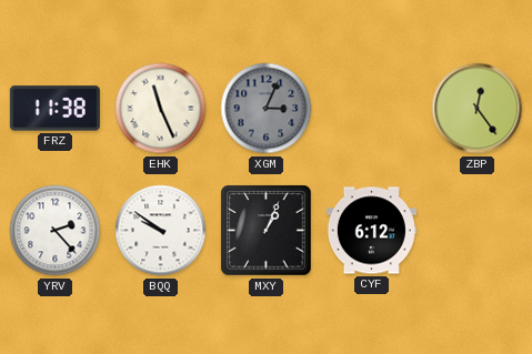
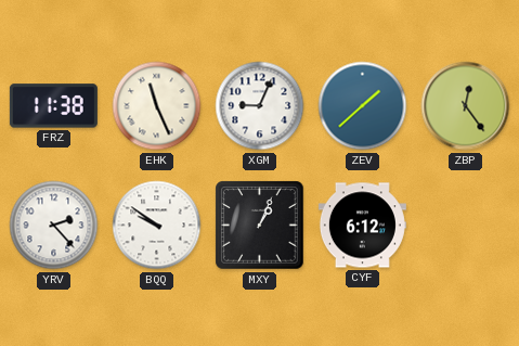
XGM: 3:04 -> 9:04
XGM dial: grey -> white
ZEV: none -> 1:38
